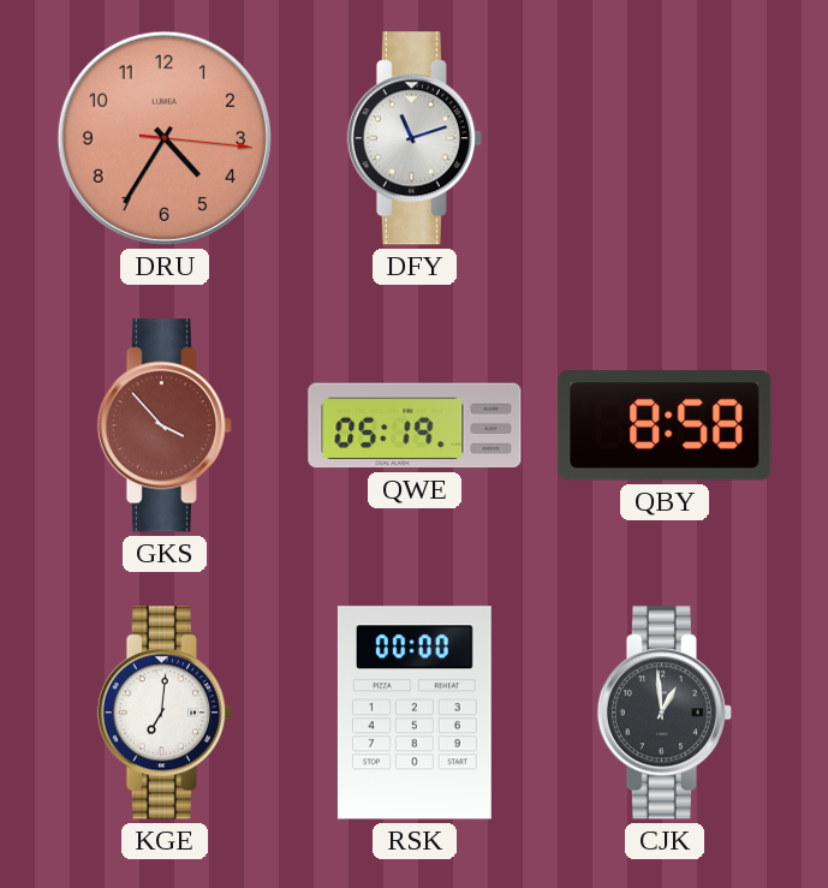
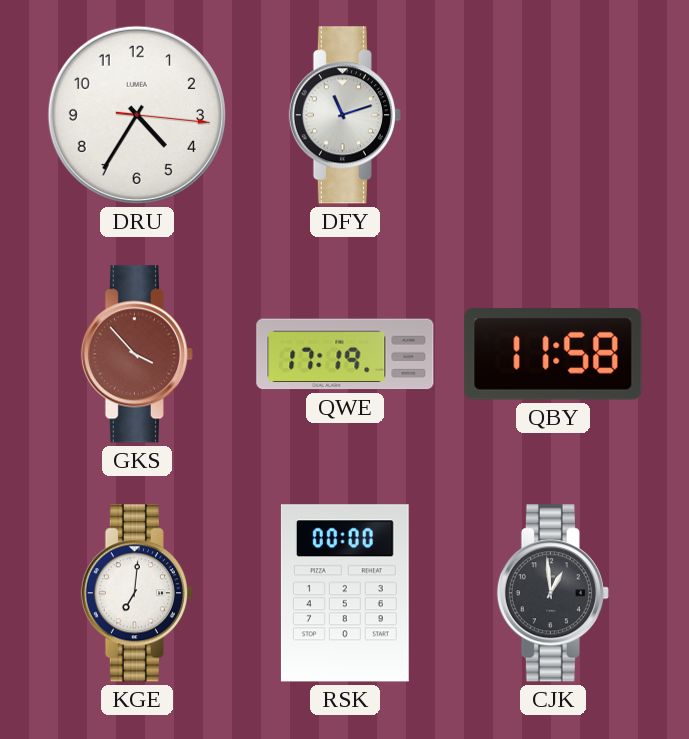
DRU dial: salmon -> white
QWE: 05:19 -> 17:19
QBY: 8:58 -> 11:58
